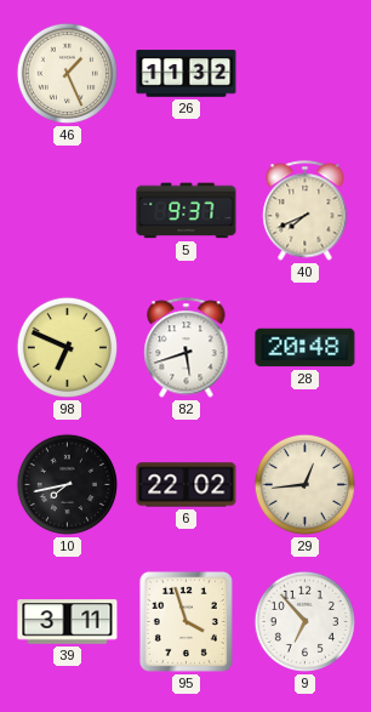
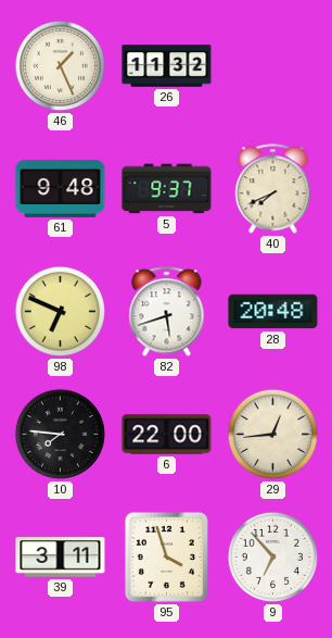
61: none -> 9:48
10: 7:43 -> 7:46
6: 22:02 -> 22:00
